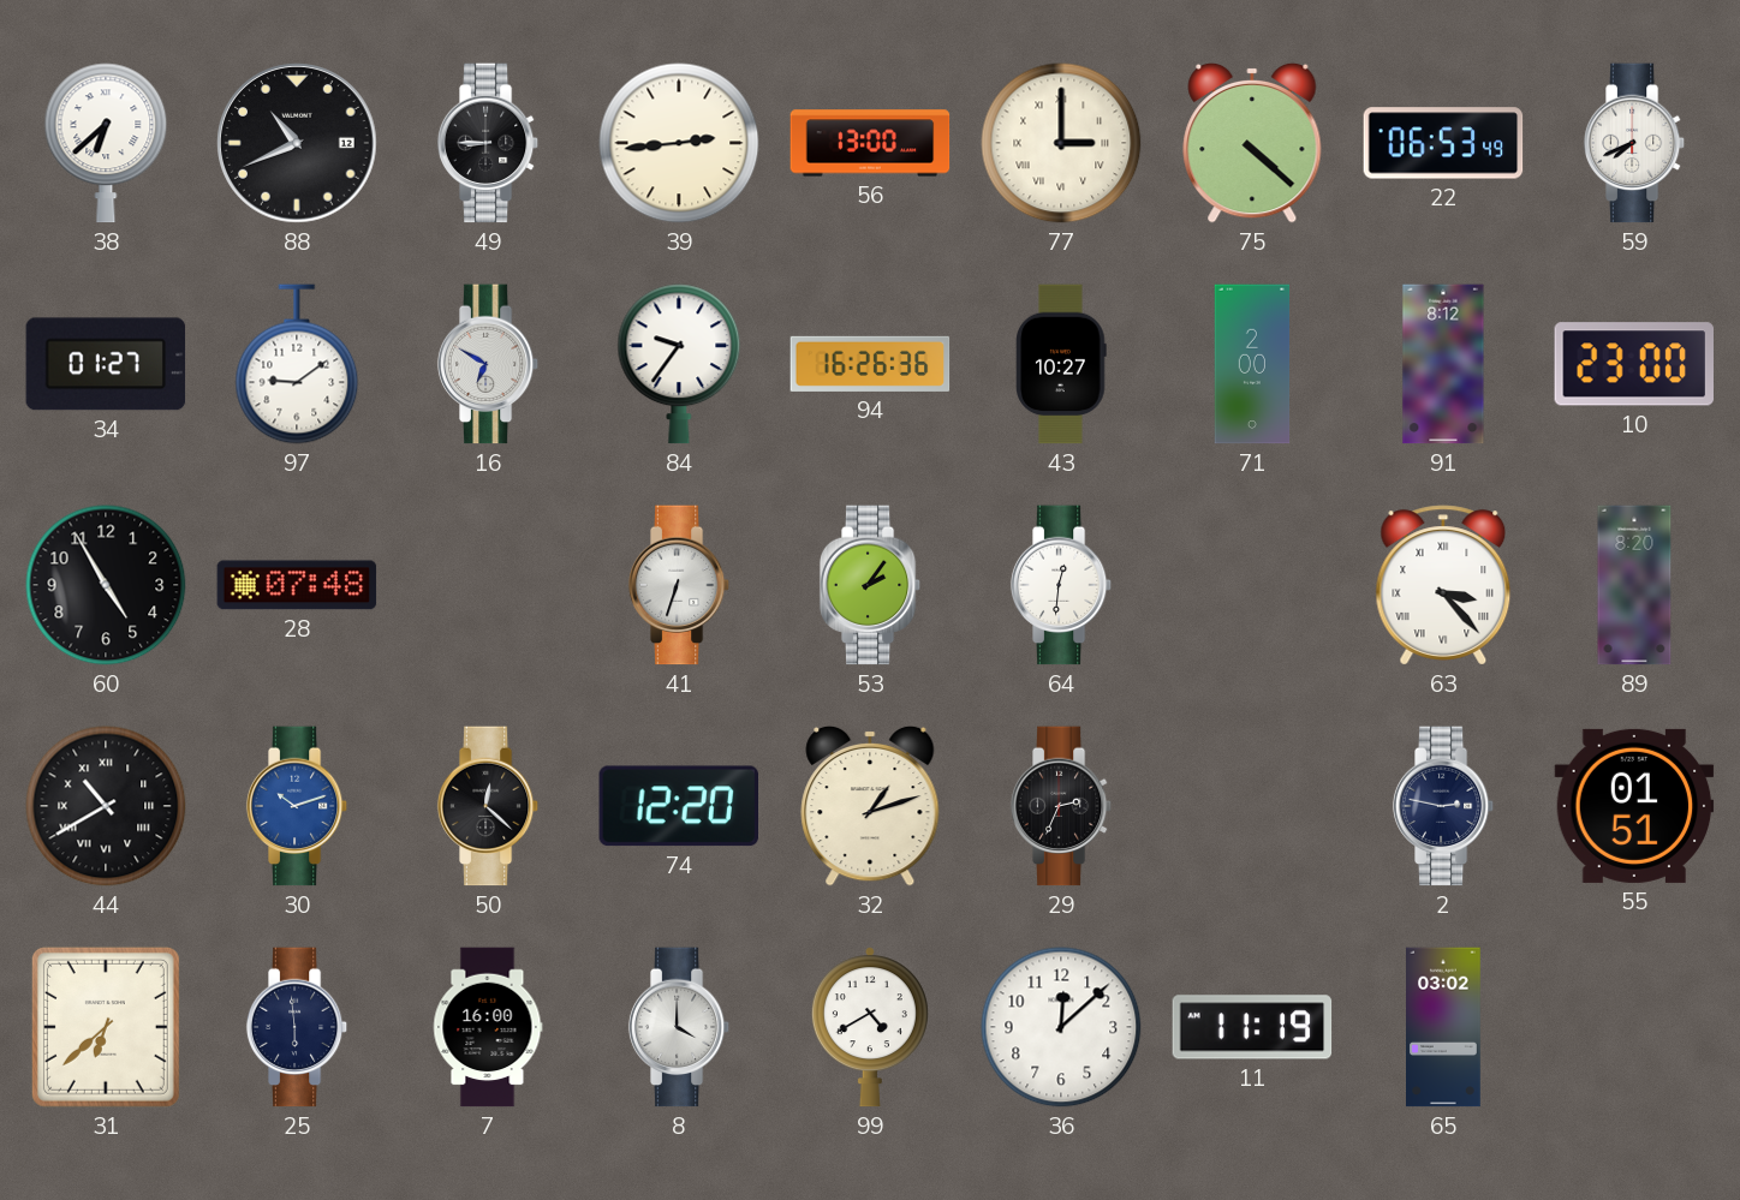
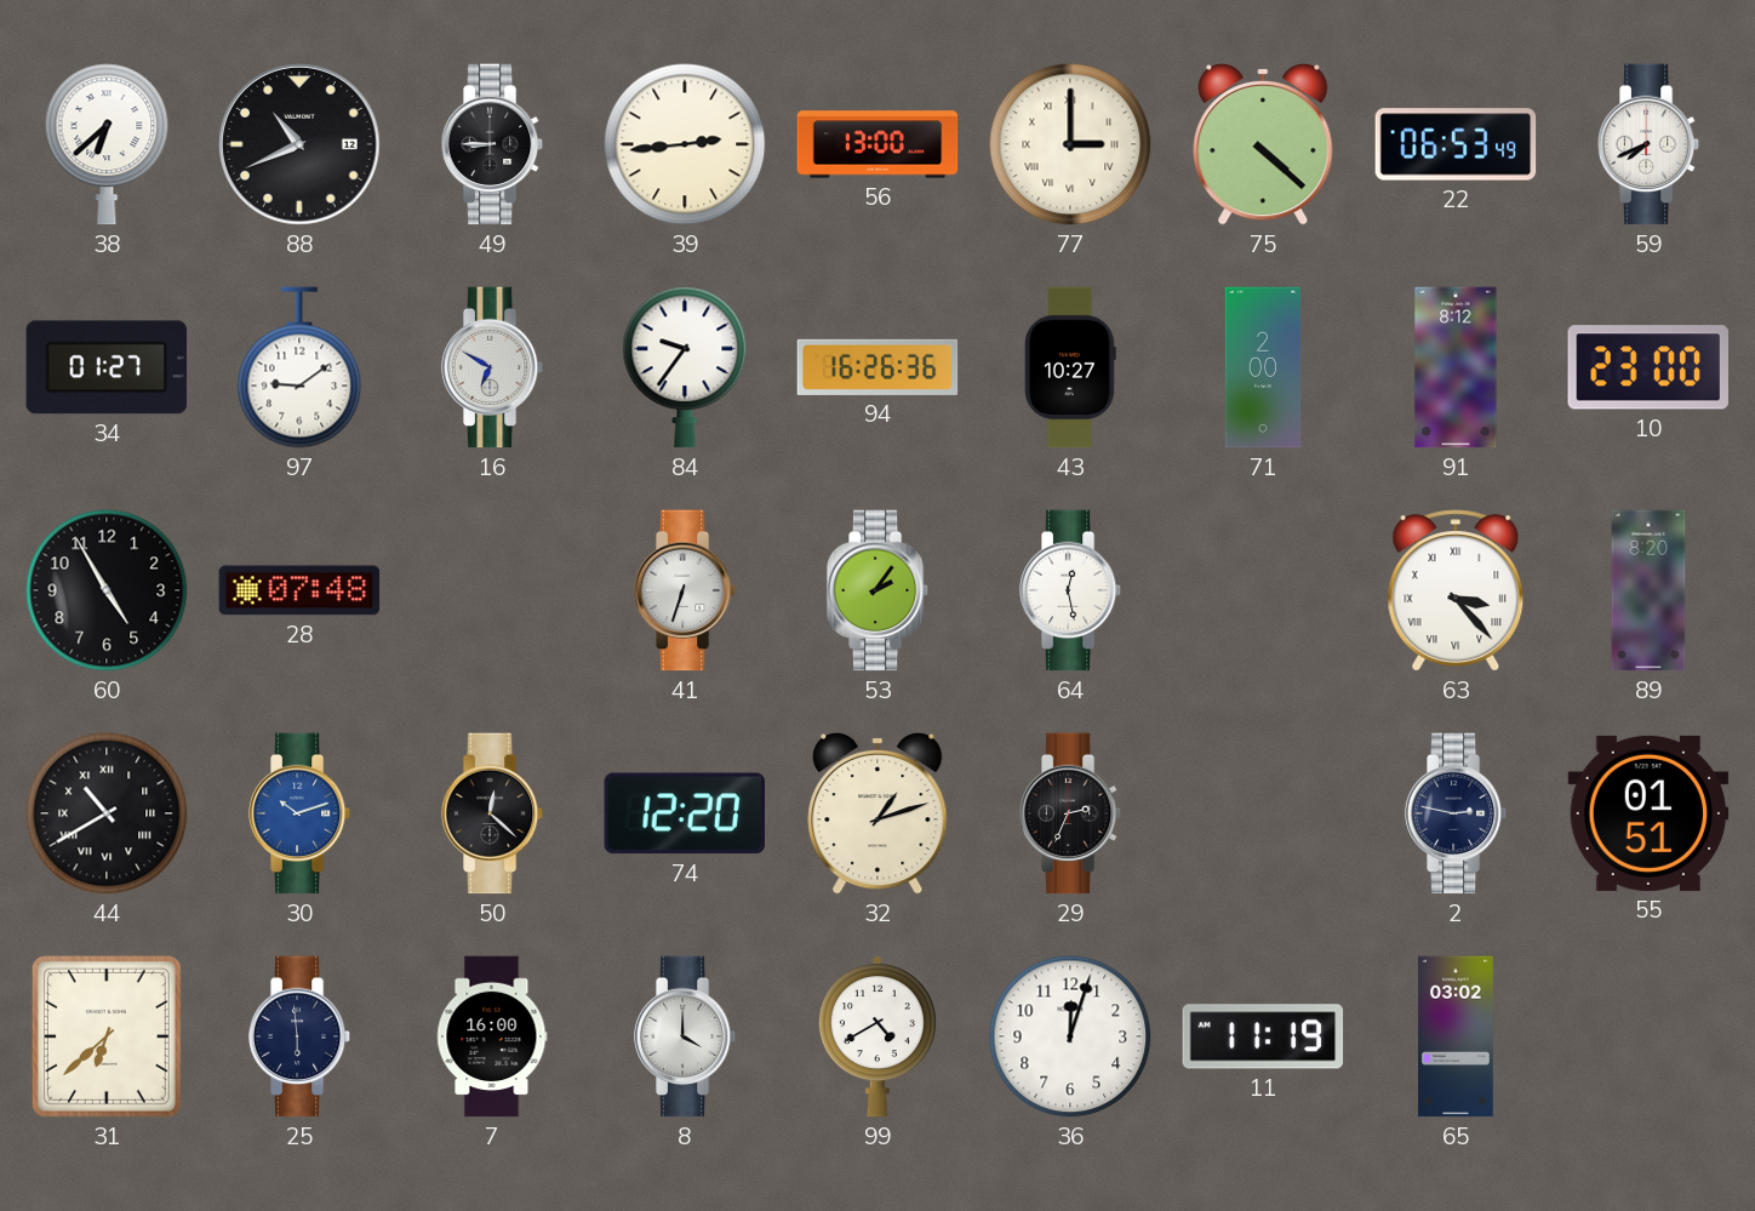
64: 12:31 -> 12:28
36: 12:08 -> 12:03
